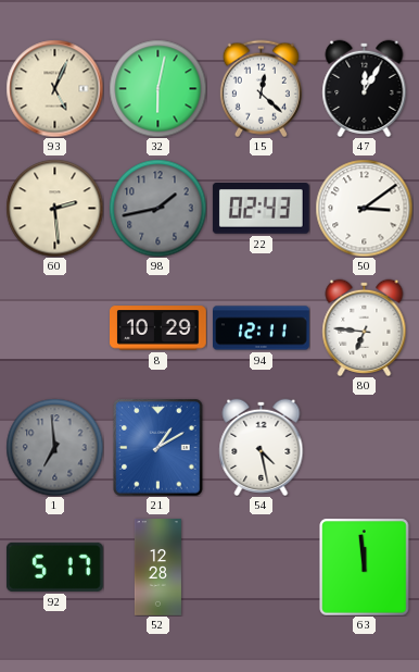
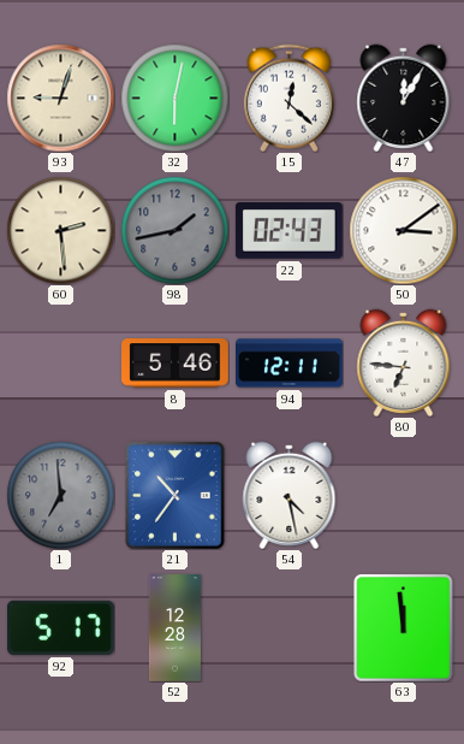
93: 5:04 -> 9:03
8: 10:29 -> 5:46
21: 1:10 -> 10:36
